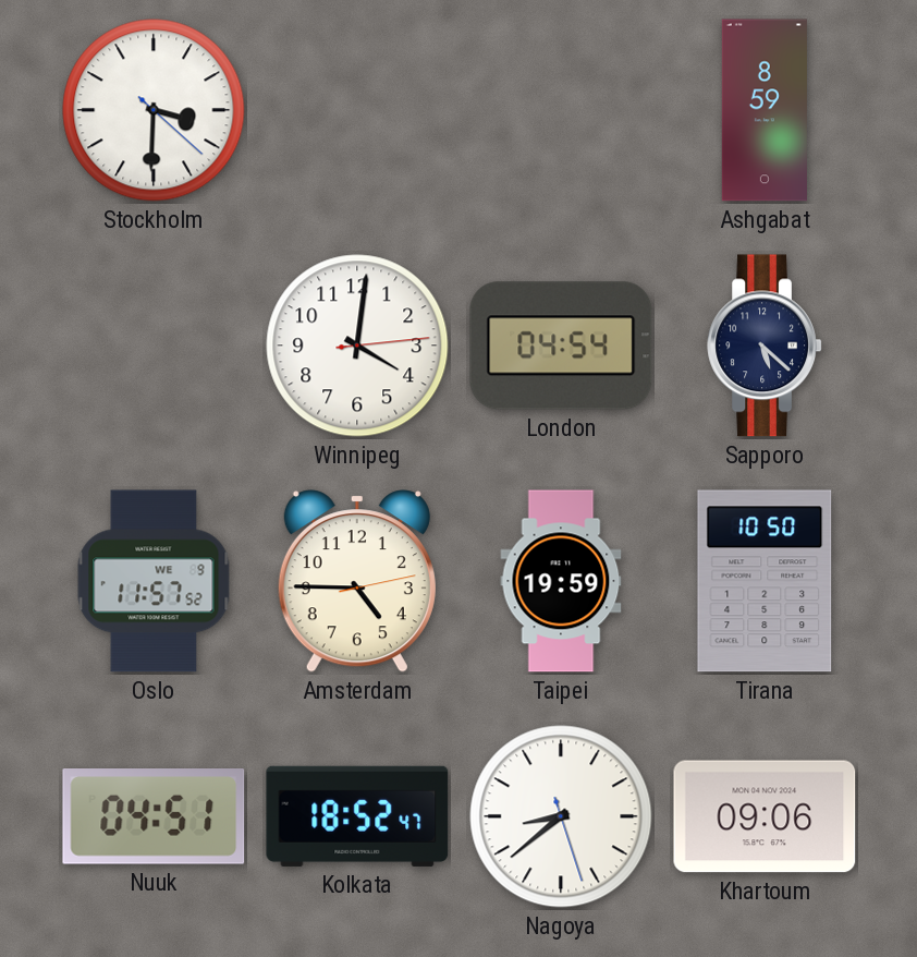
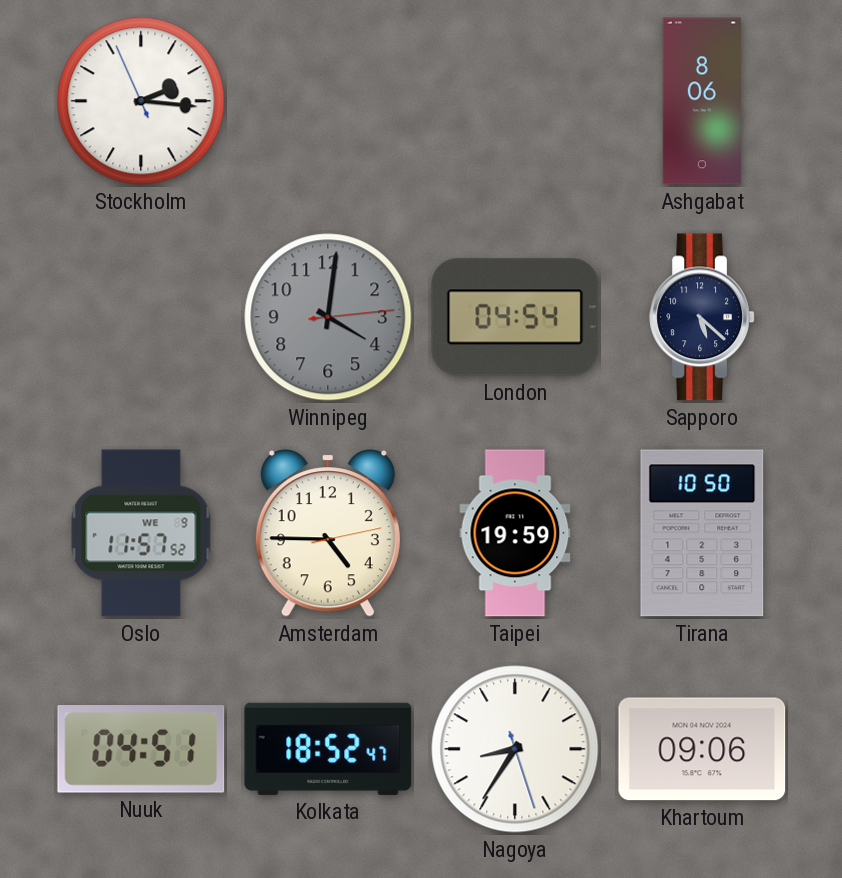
Stockholm: 3:30 -> 2:15
Ashgabat: 8:59 -> 8:06
Winnipeg dial: white -> grey
Nagoya: 8:38 -> 8:35
